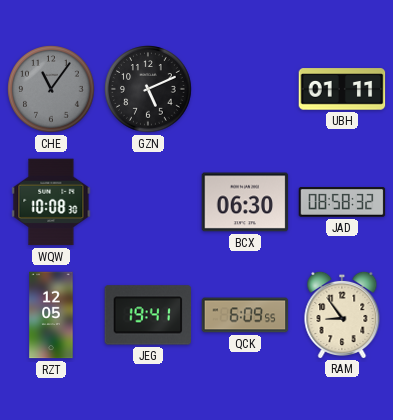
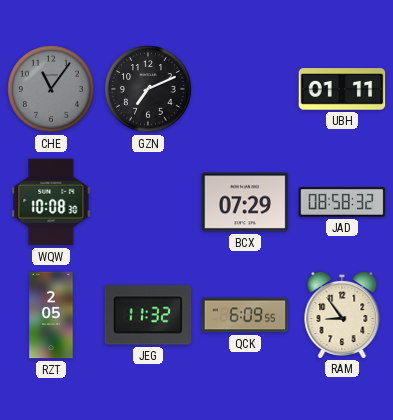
GZN: 5:11 -> 7:11
BCX: 06:30 -> 07:29
RZT: 12:05 -> 2:05
JEG: 19:41 -> 11:32
